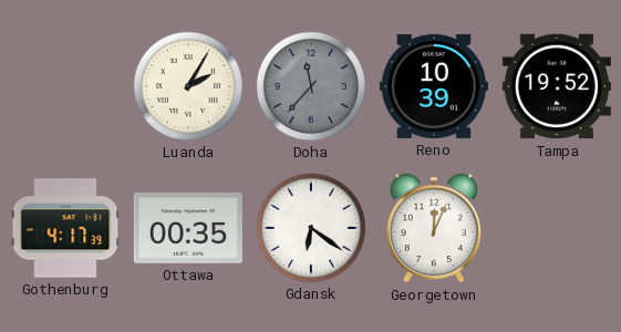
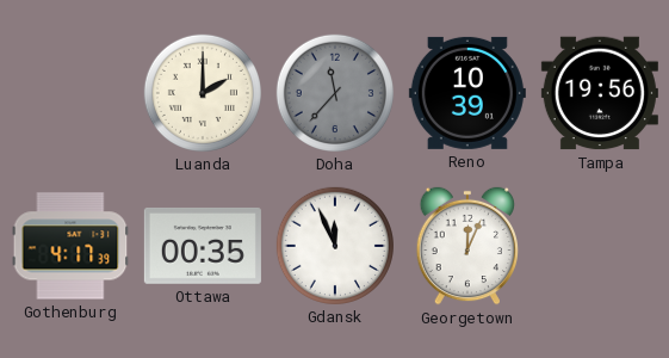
Luanda: 2:05 -> 2:00
Tampa: 19:52 -> 19:56
Gdansk: 6:21 -> 11:56
